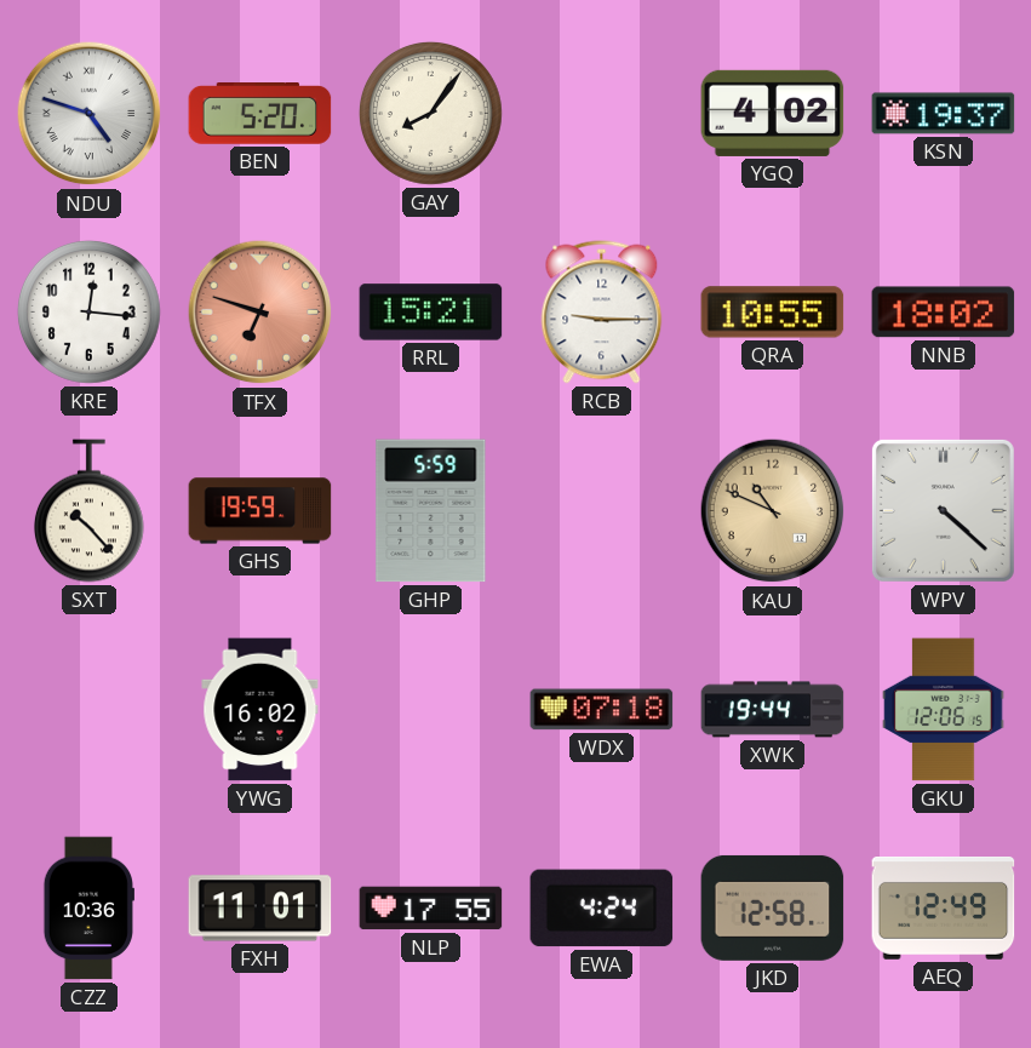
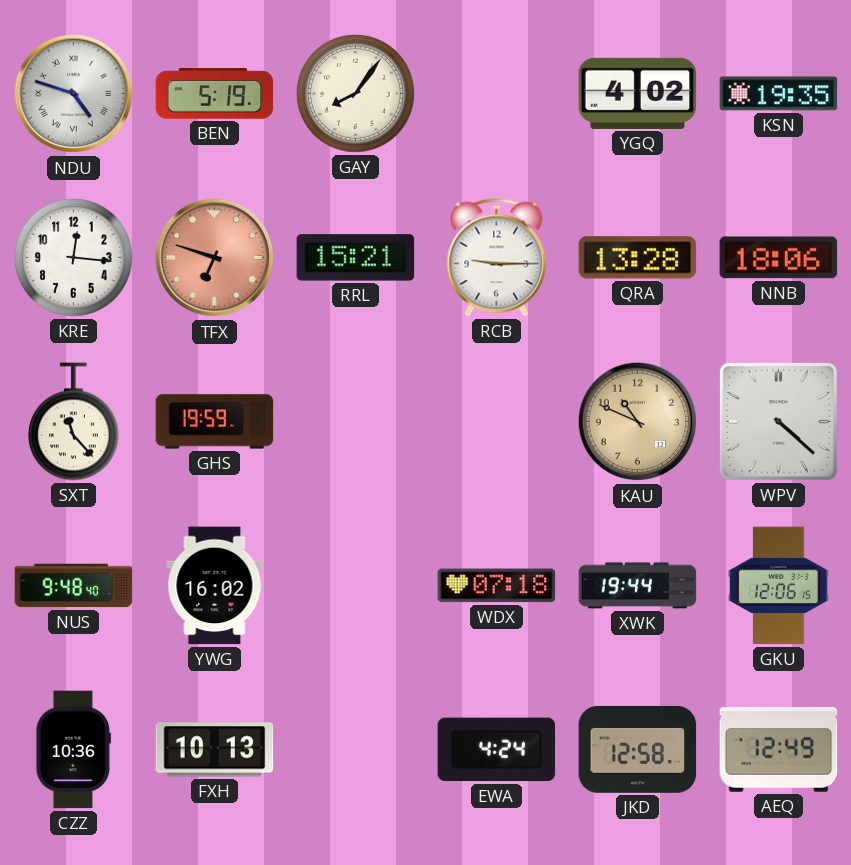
BEN: 5:20 -> 5:19
KSN: 19:37 -> 19:35
QRA: 10:55 -> 13:28
NNB: 18:02 -> 18:06
SXT: 10:23 -> 11:23
GHP: 5:59 -> none
NUS: none -> 9:48
FXH: 11:01 -> 10:13
NLP: 17:55 -> none
